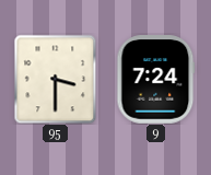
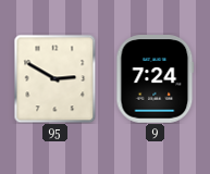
95: 3:30 -> 2:50
